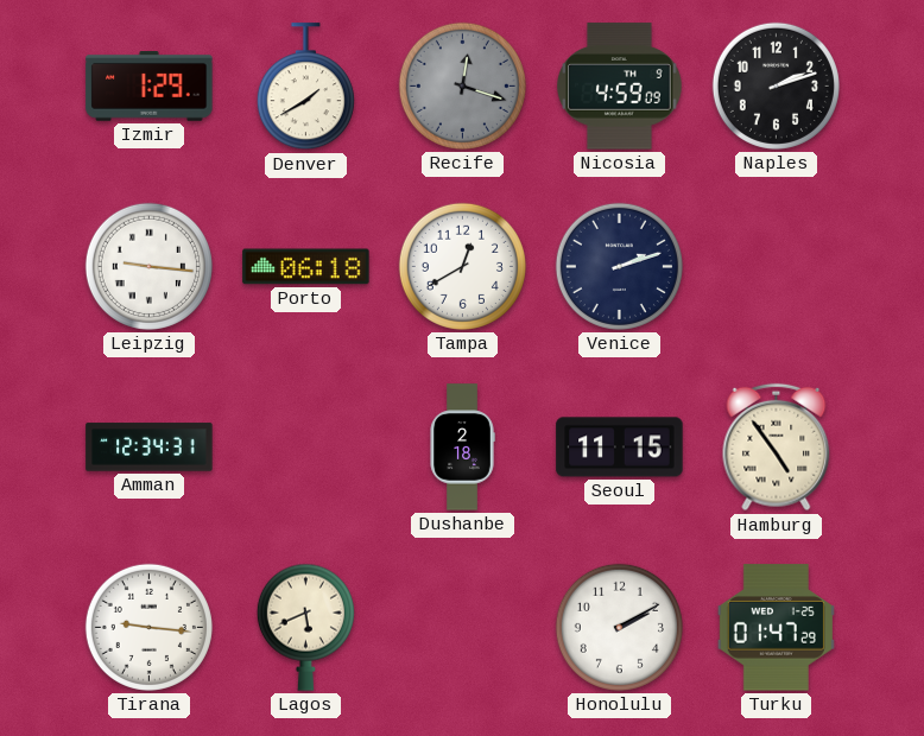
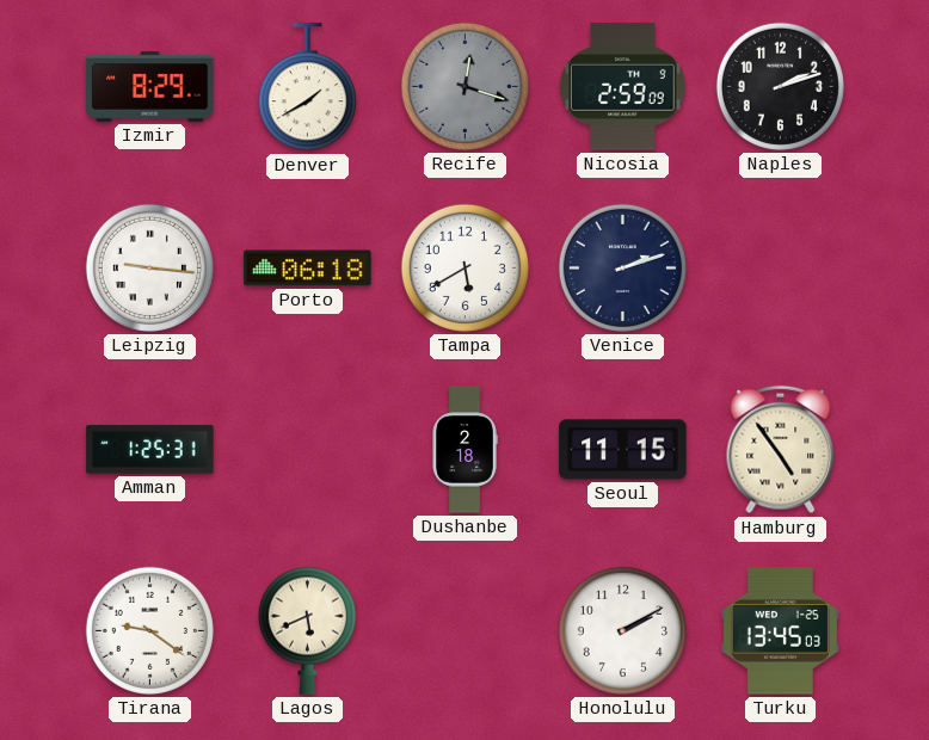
Izmir: 1:29 -> 8:29
Nicosia: 4:59 -> 2:59
Tampa: 12:40 -> 5:40
Amman: 12:34 -> 1:25
Tirana: 9:16 -> 9:21
Turku: 01:47 -> 13:45
